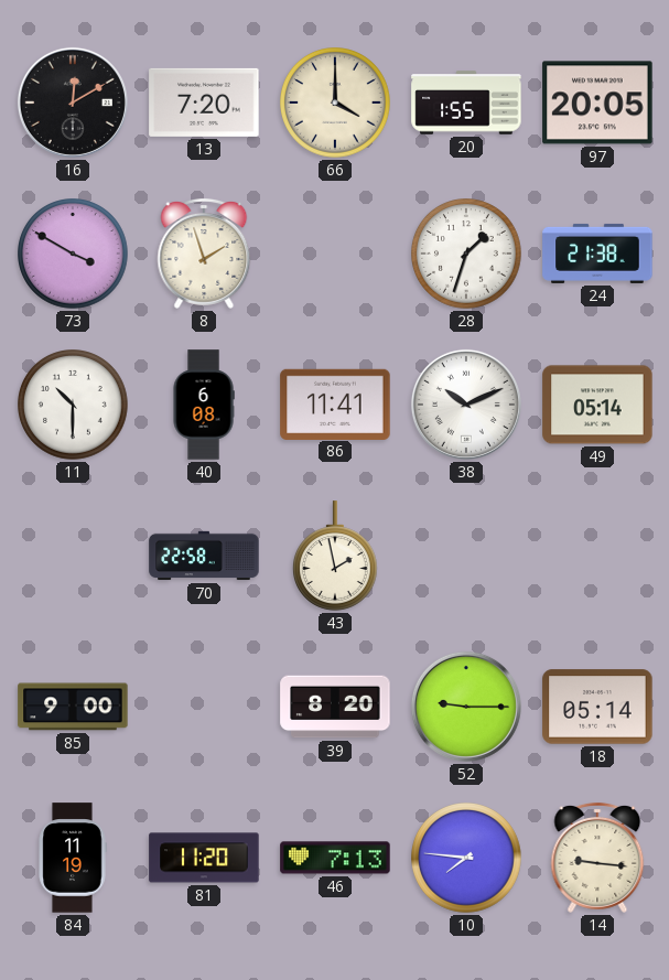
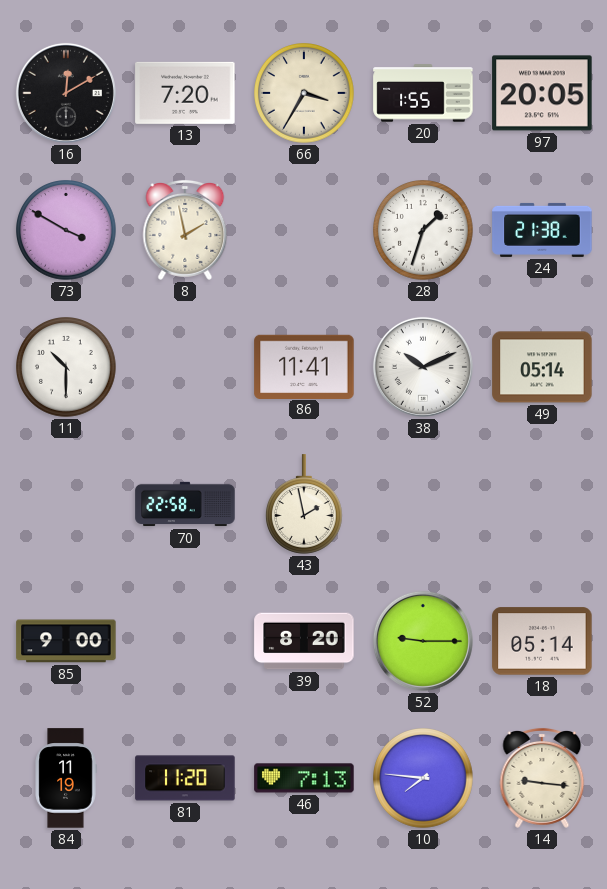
66: 4:00 -> 3:35
8: 1:57 -> 1:58
40: 6:08 -> none
